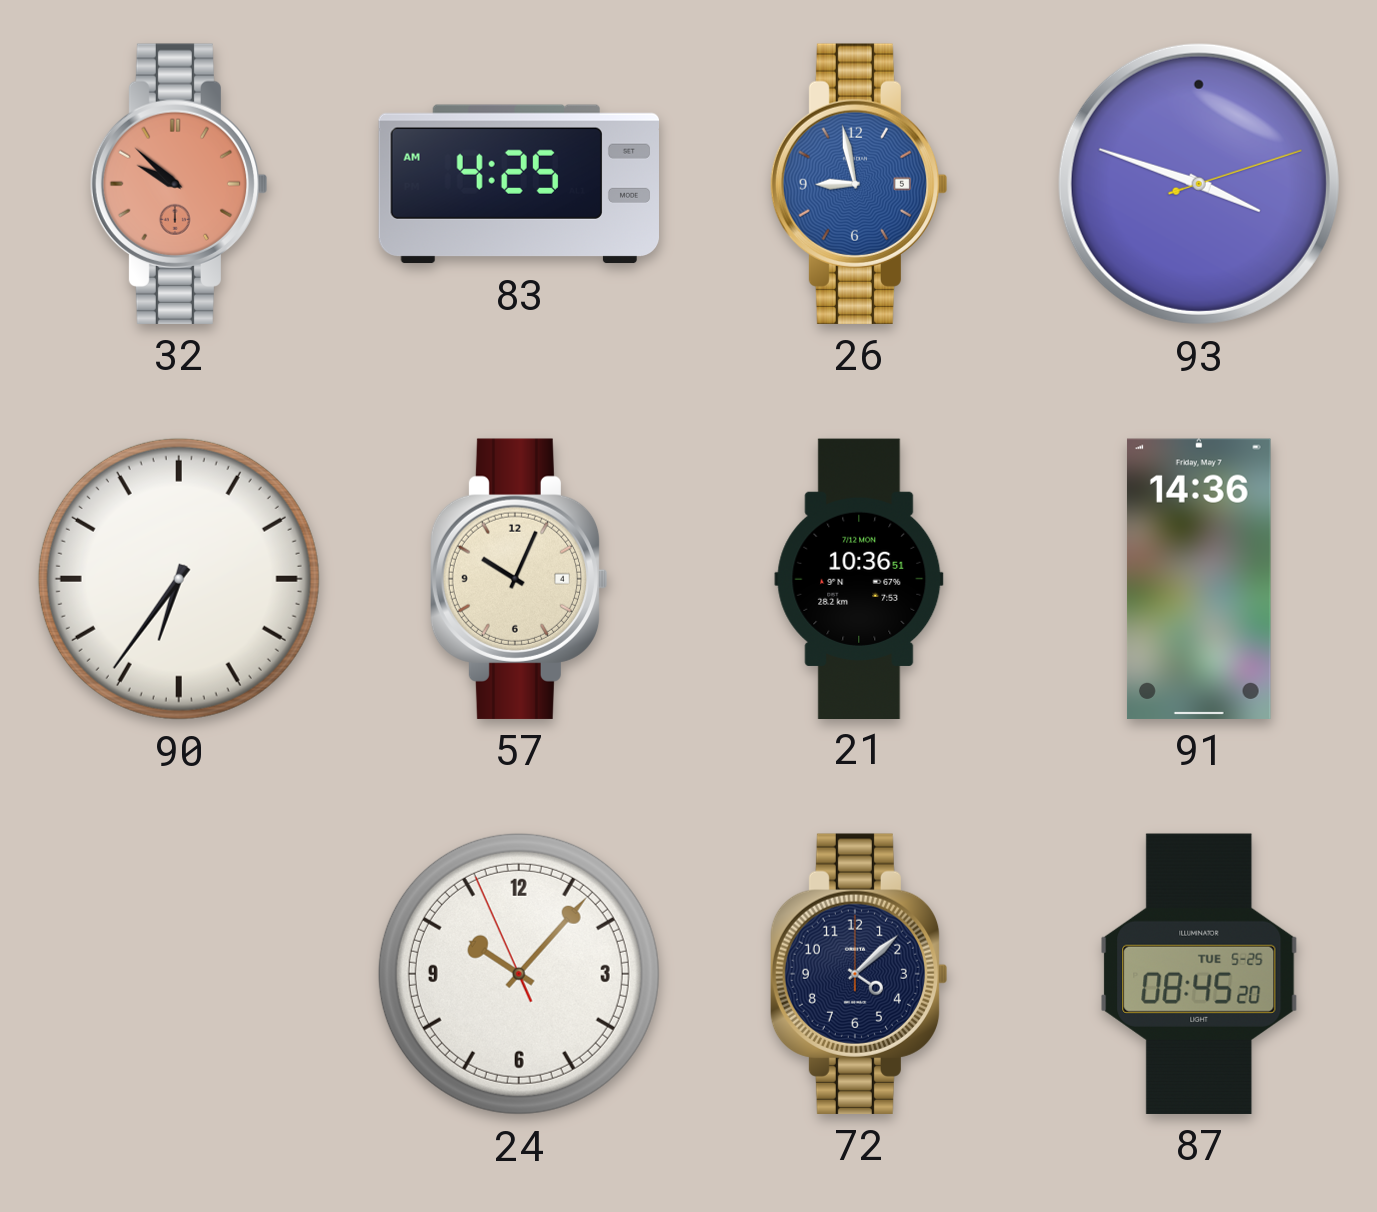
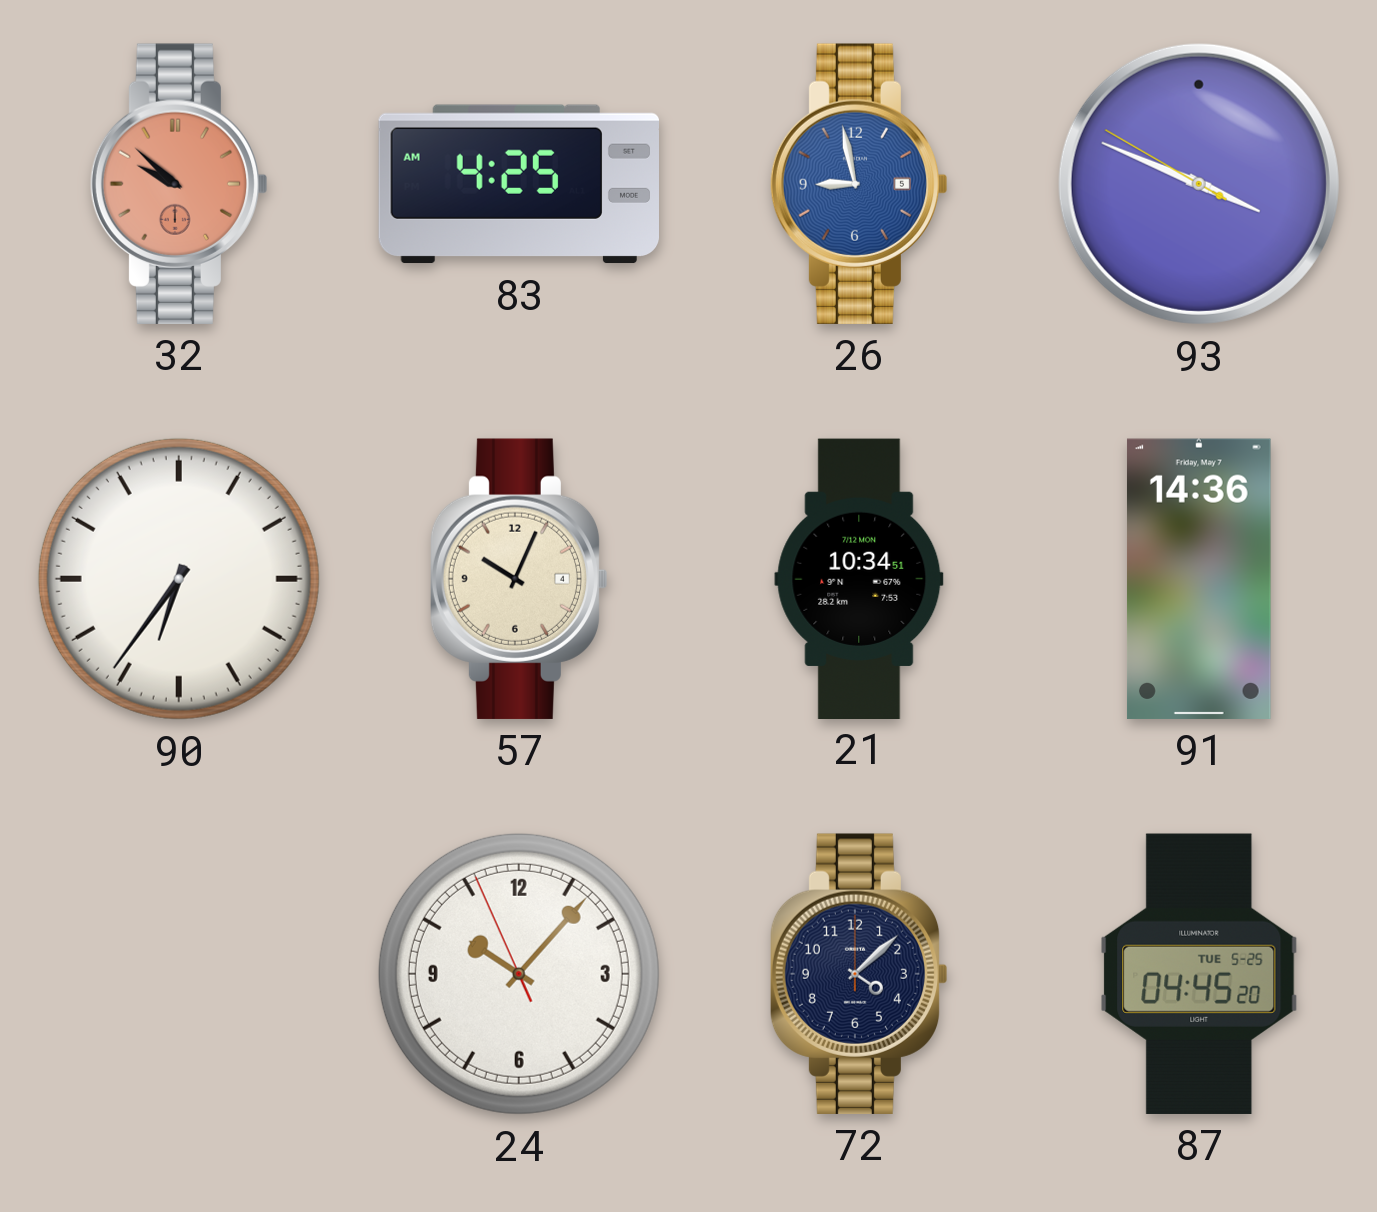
93: 3:48:12 -> 3:48:50
21: 10:36 -> 10:34
87: 08:45 -> 04:45
